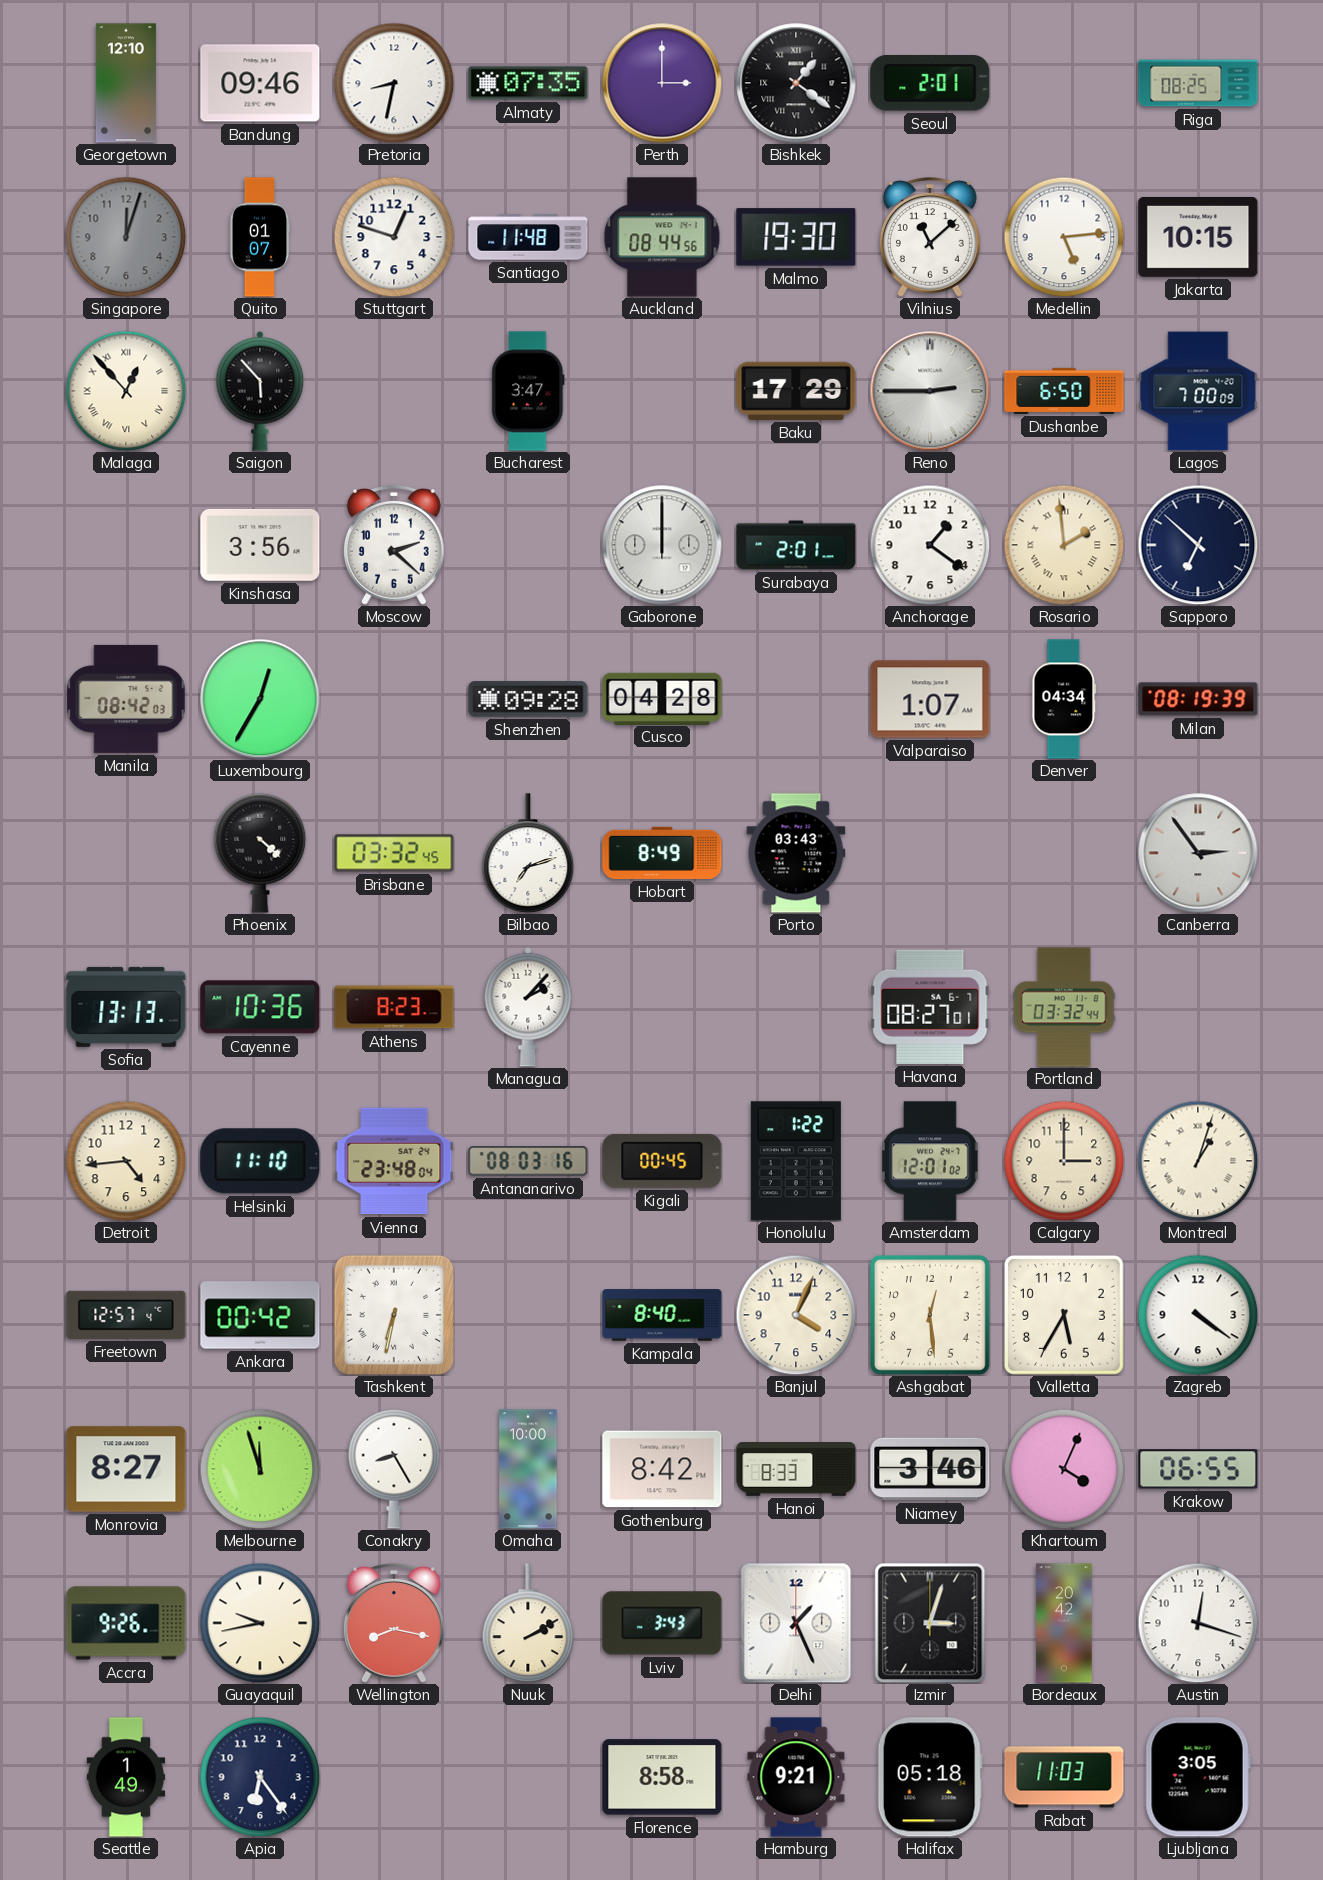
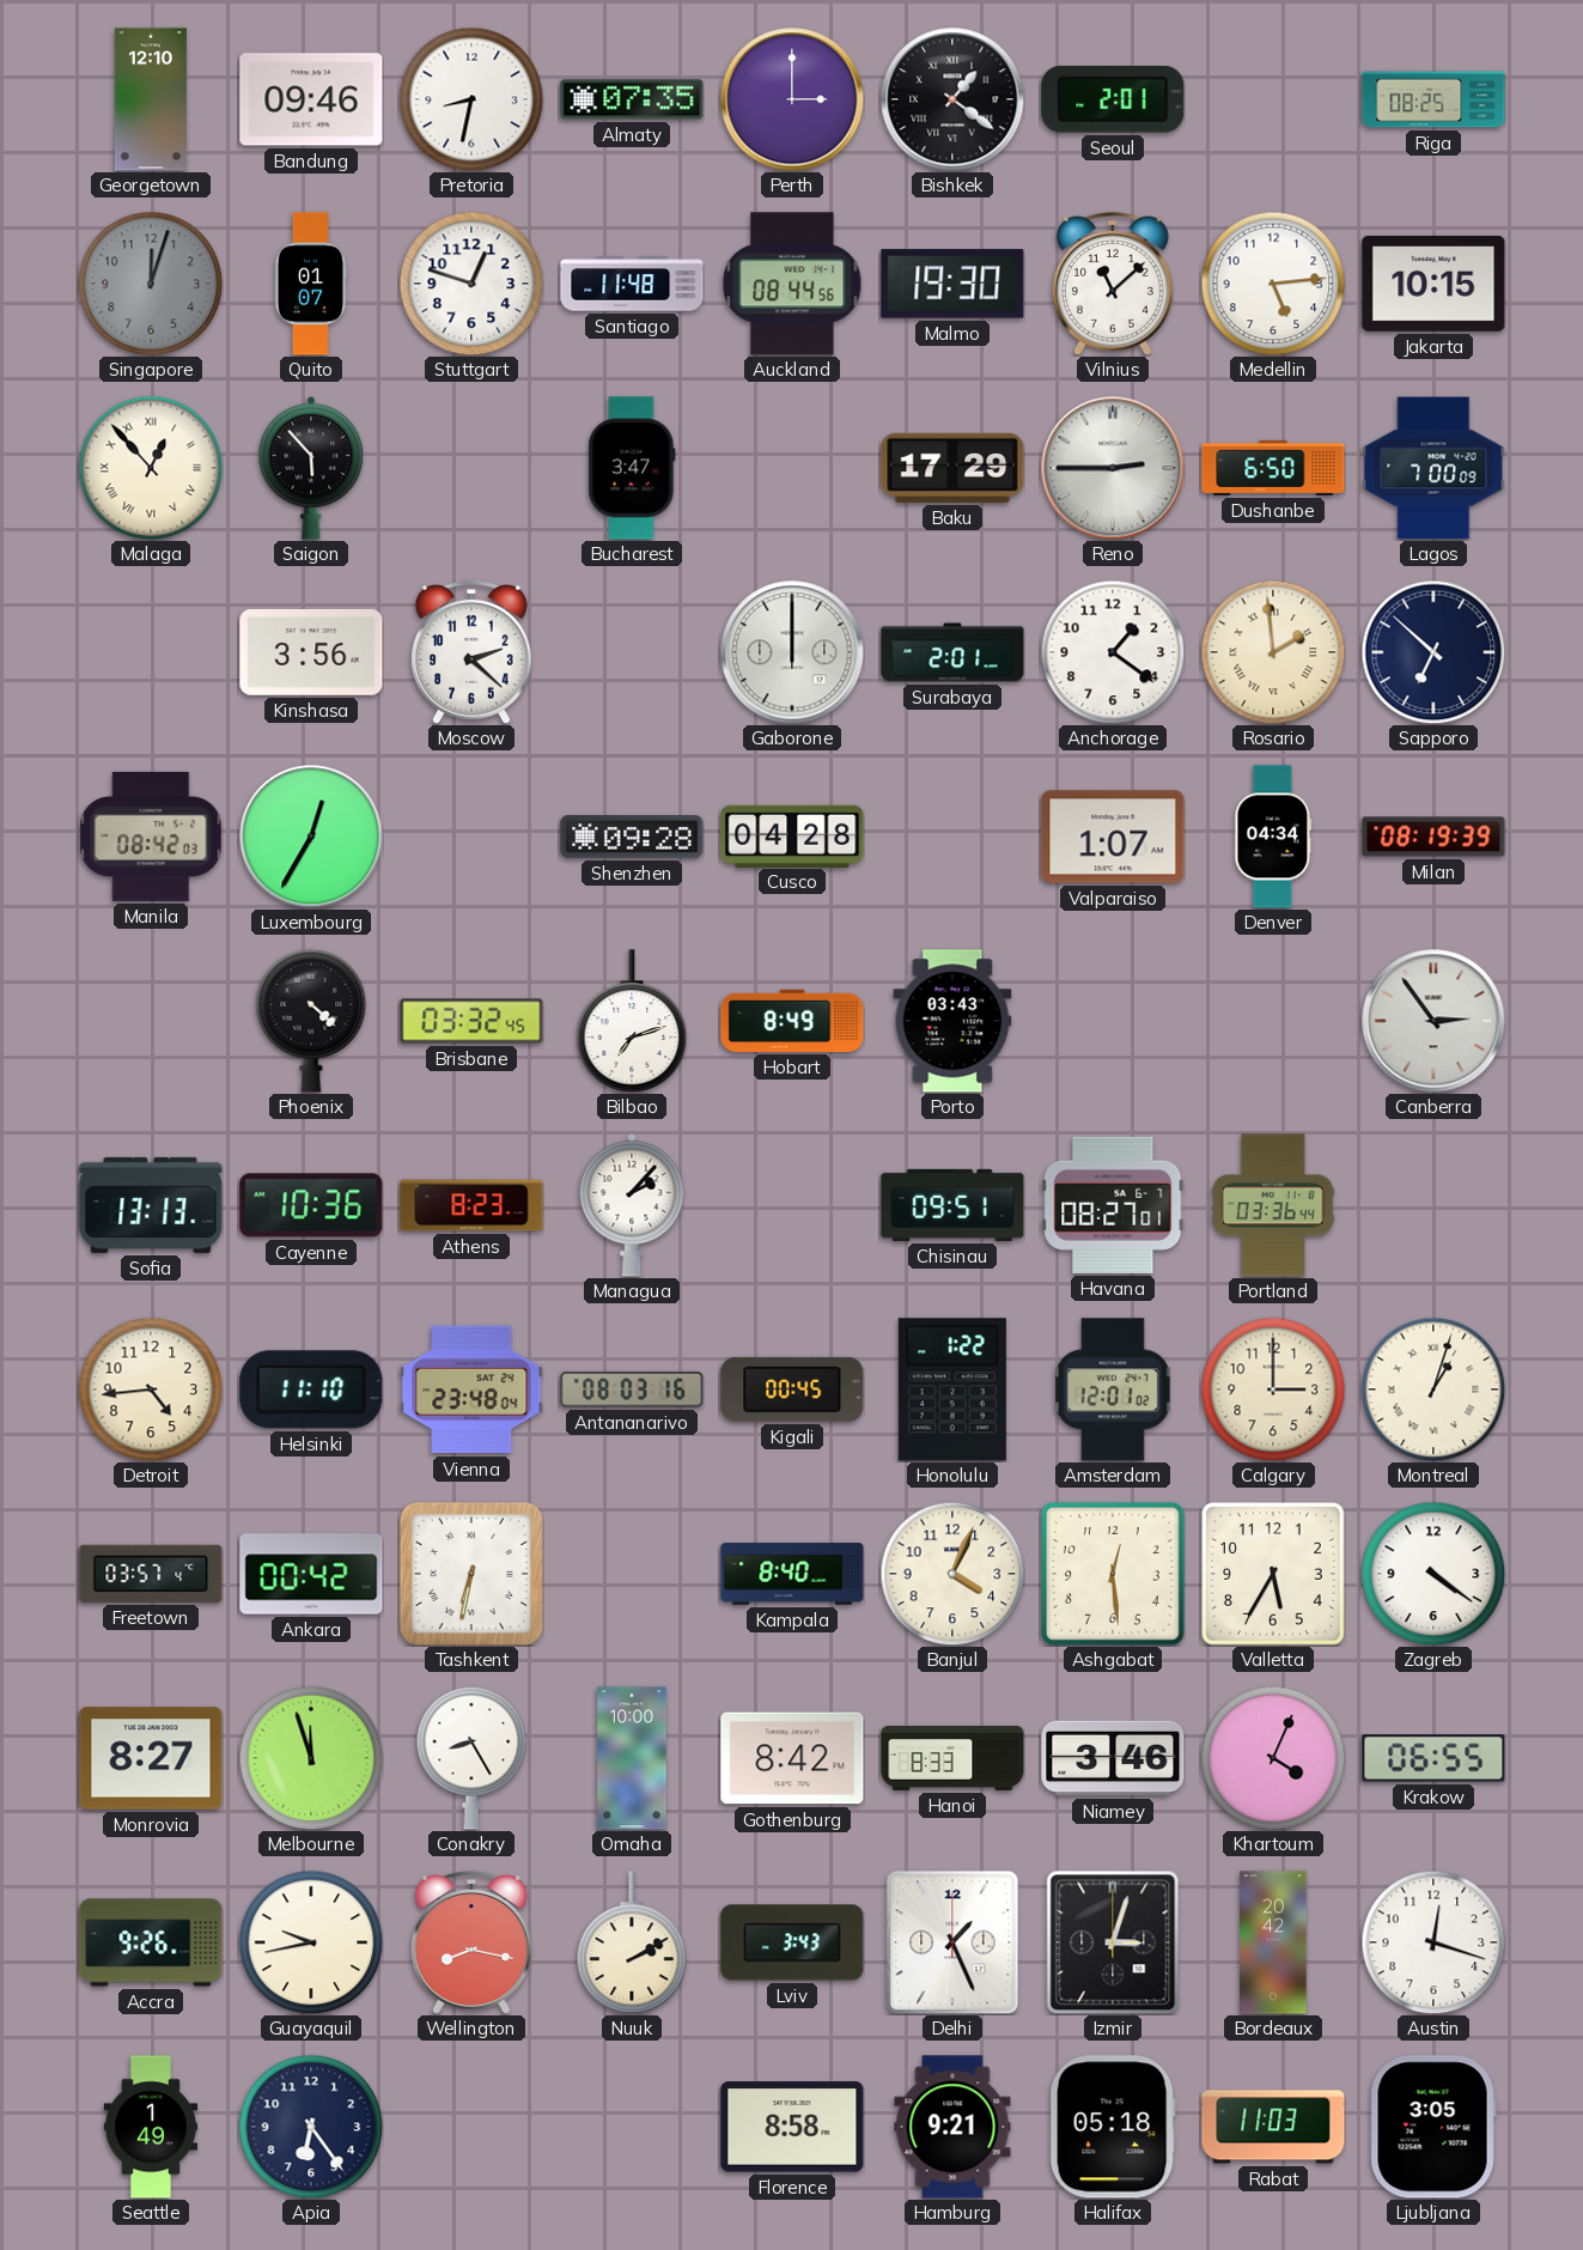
Chisinau: none -> 09:51
Portland: 03:32 -> 03:36
Freetown: 12:57 -> 03:57
